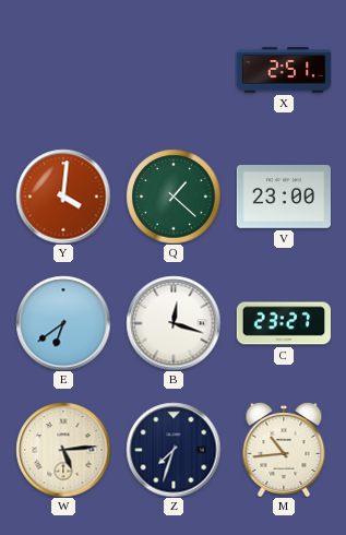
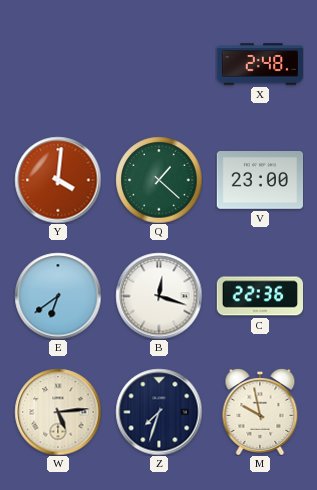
X: 2:51 -> 2:48
C: 23:27 -> 22:36
M: 10:44 -> 9:58
